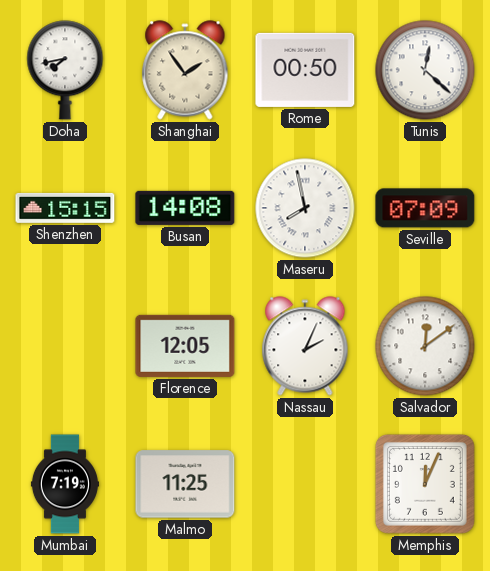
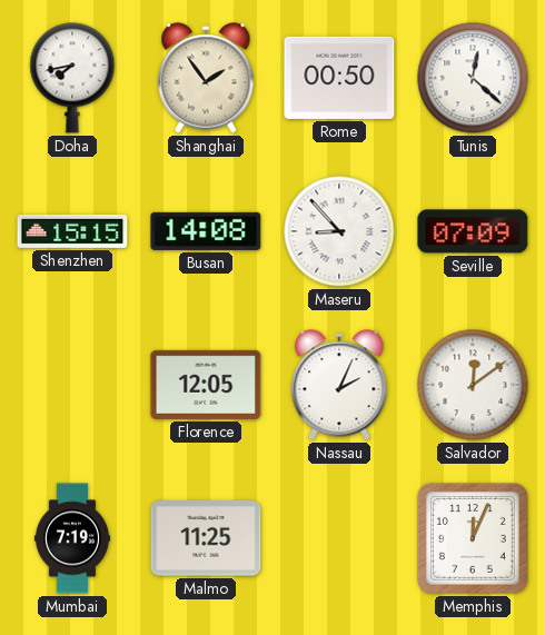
Maseru: 7:58 -> 8:53
